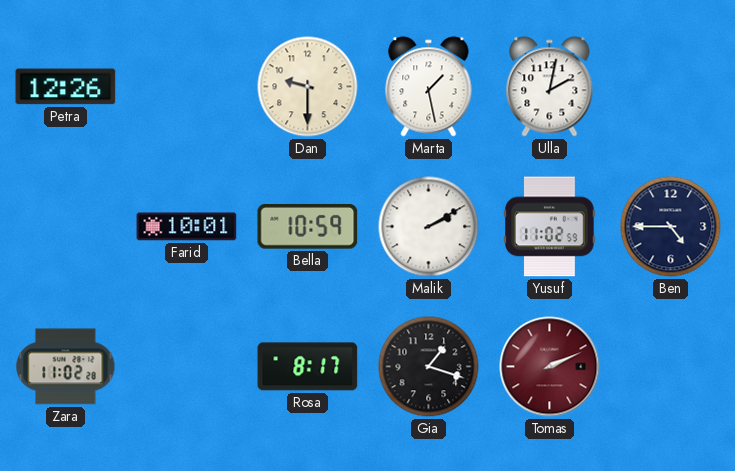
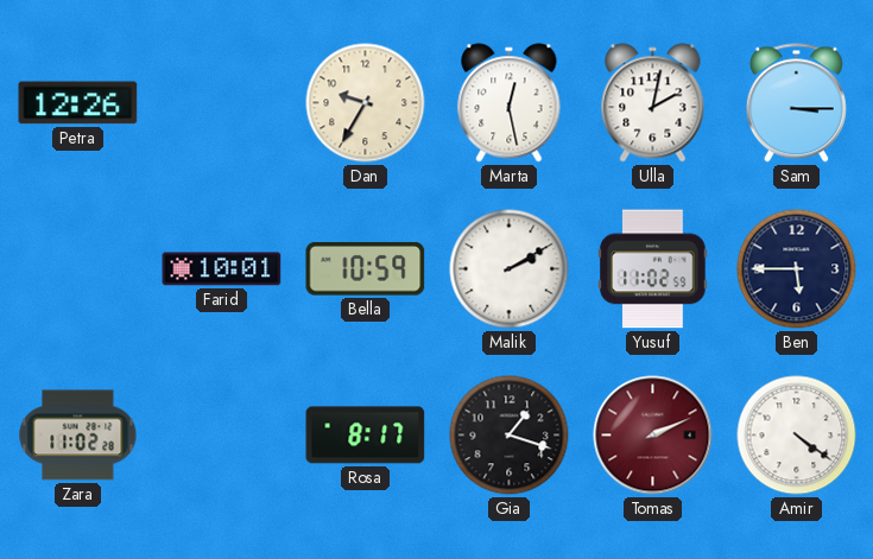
Dan: 9:30 -> 9:35
Marta: 1:28 -> 12:28
Sam: none -> 3:15
Ben: 4:45 -> 5:45
Amir: none -> 4:21
